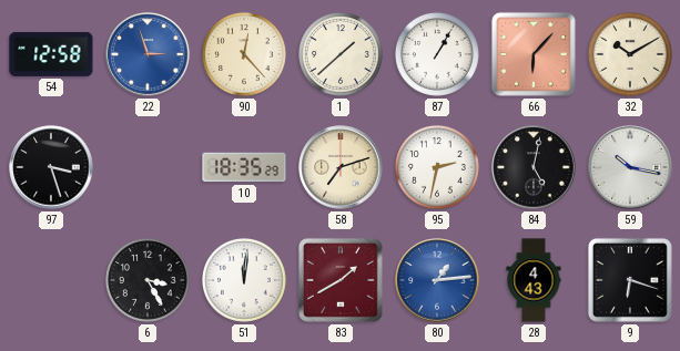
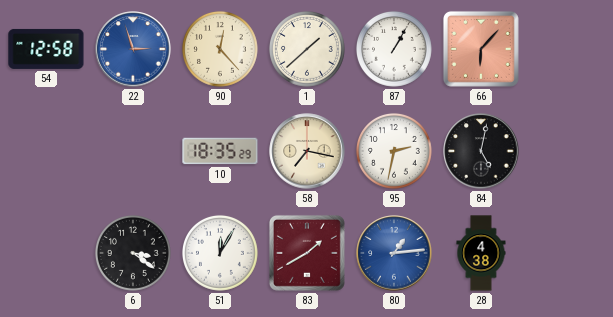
32: 10:10 -> none
97: 3:27 -> none
58: 7:12 -> 7:17
59: 10:17 -> none
6: 3:25 -> 3:21
51: 12:01 -> 12:05
28: 4:43 -> 4:38
9: 6:18 -> none
